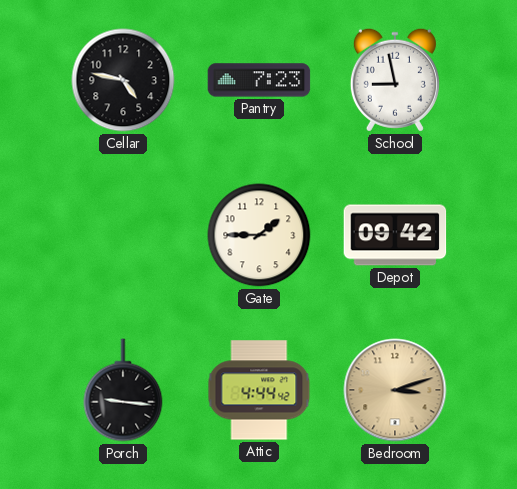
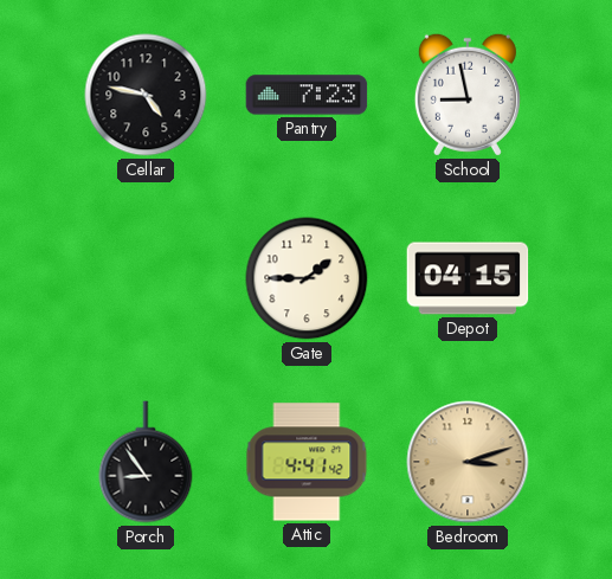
Depot: 09:42 -> 04:15
Porch: 9:16 -> 8:54
Attic: 4:44 -> 4:41
